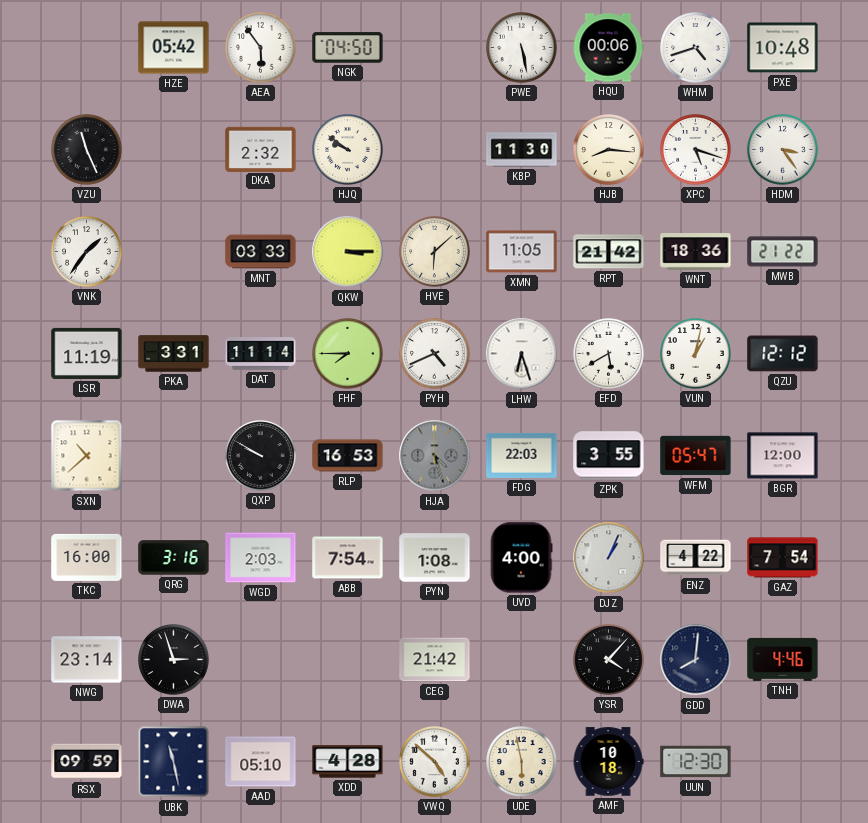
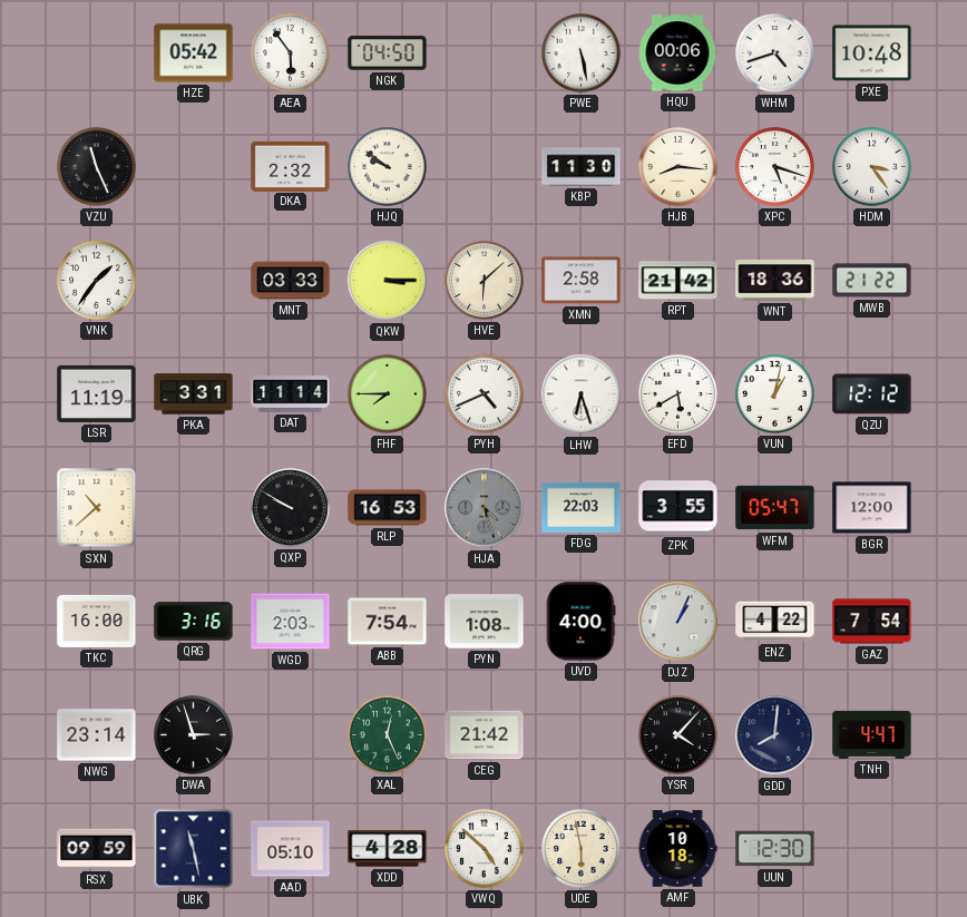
XMN: 11:05 -> 2:58
XAL: none -> 12:26
TNH: 4:46 -> 4:47
